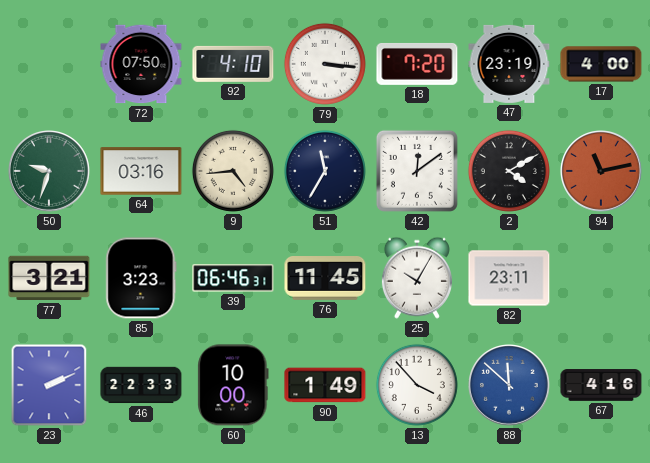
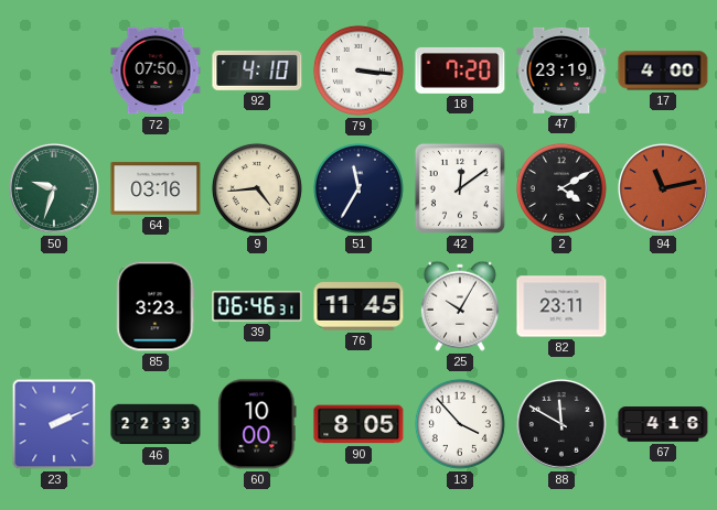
77: 3:21 -> none
90: 1:49 -> 8:05
88: 11:52 -> 11:50
88 dial: blue -> black
